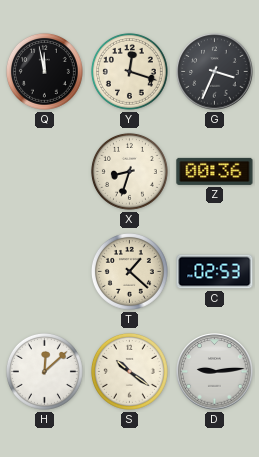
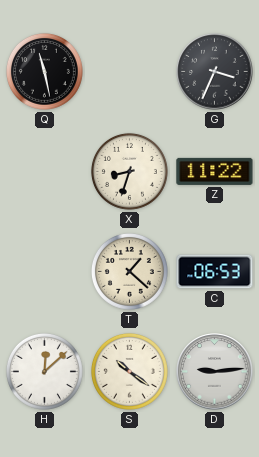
Q: 11:58 -> 11:28
Y: 12:18 -> none
Z: 00:36 -> 11:22
C: 02:53 -> 06:53
